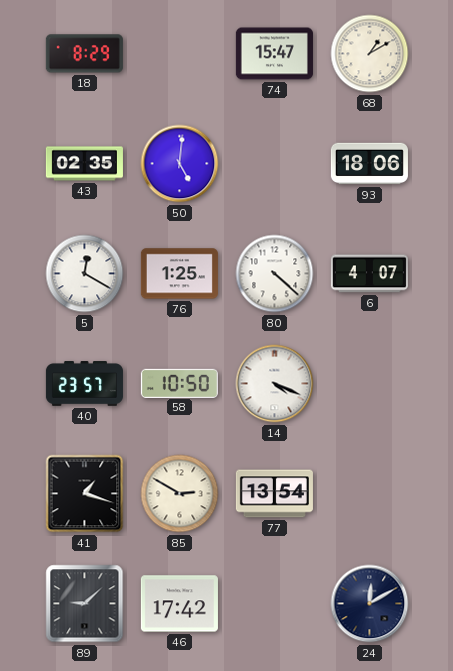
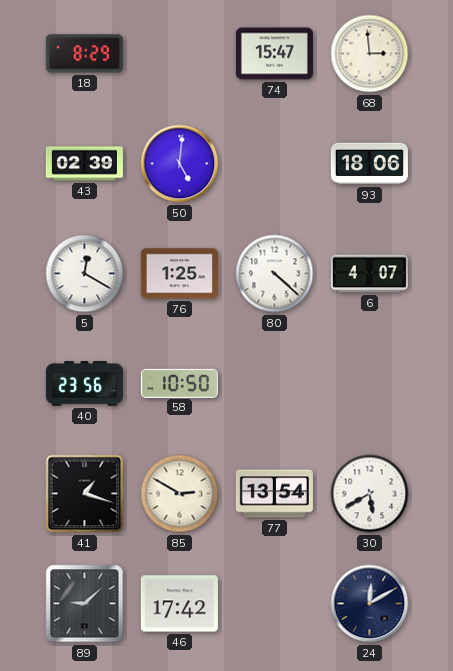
68: 1:10 -> 2:59
43: 02:35 -> 02:39
40: 23:57 -> 23:56
14: 4:19 -> none
30: none -> 5:40
